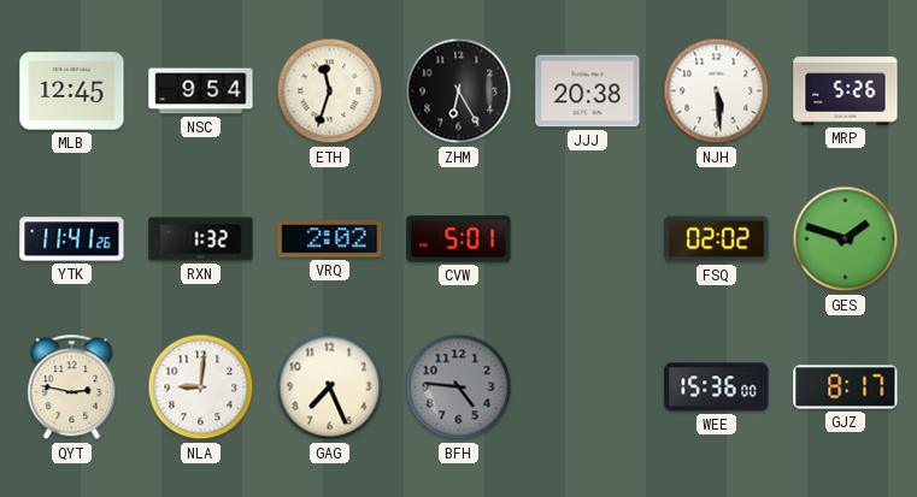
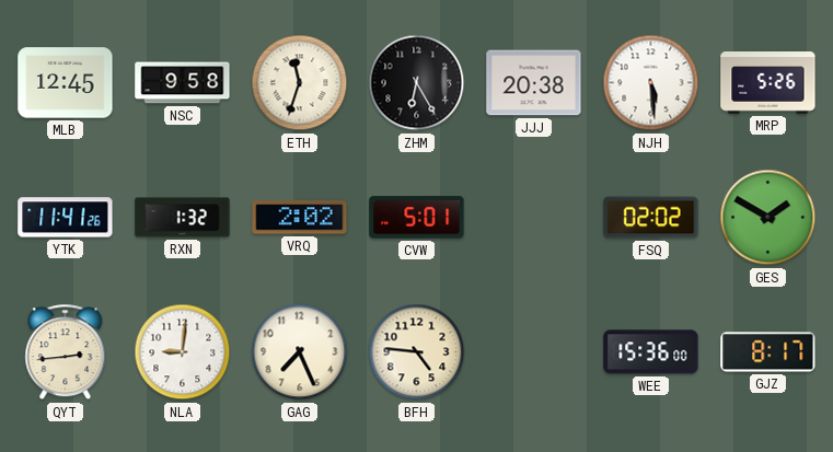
NSC: 9:54 -> 9:58
GES: 1:48 -> 1:50
QYT: 2:47 -> 2:44
BFH dial: grey -> cream
